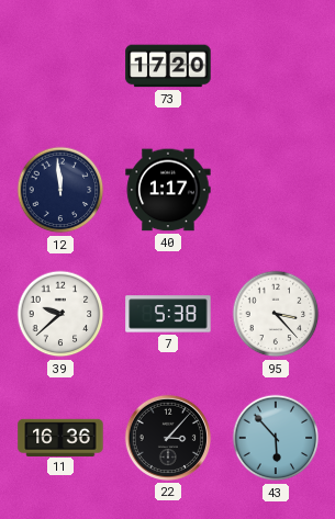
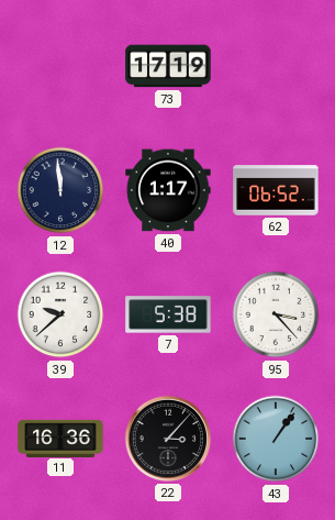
73: 17:20 -> 17:19
62: none -> 06:52
43: 5:53 -> 1:06
